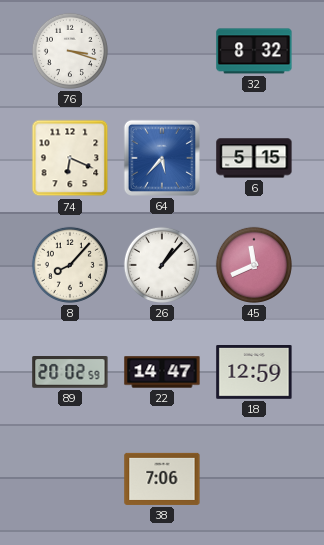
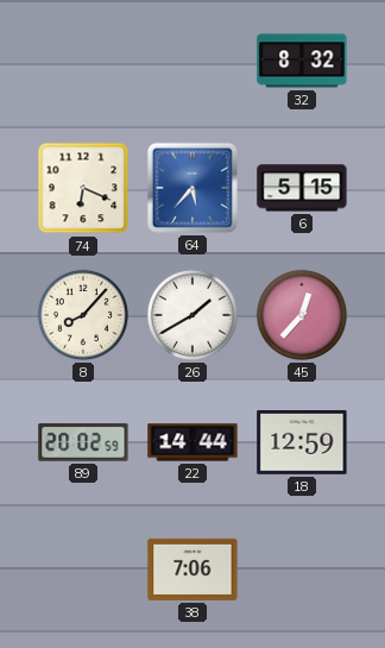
76: 3:18 -> none
26: 1:07 -> 1:40
45: 11:41 -> 12:37
22: 14:47 -> 14:44
